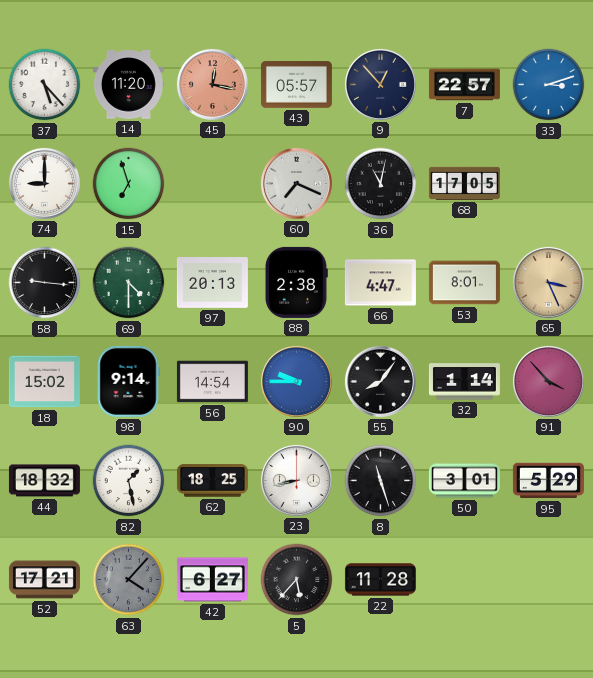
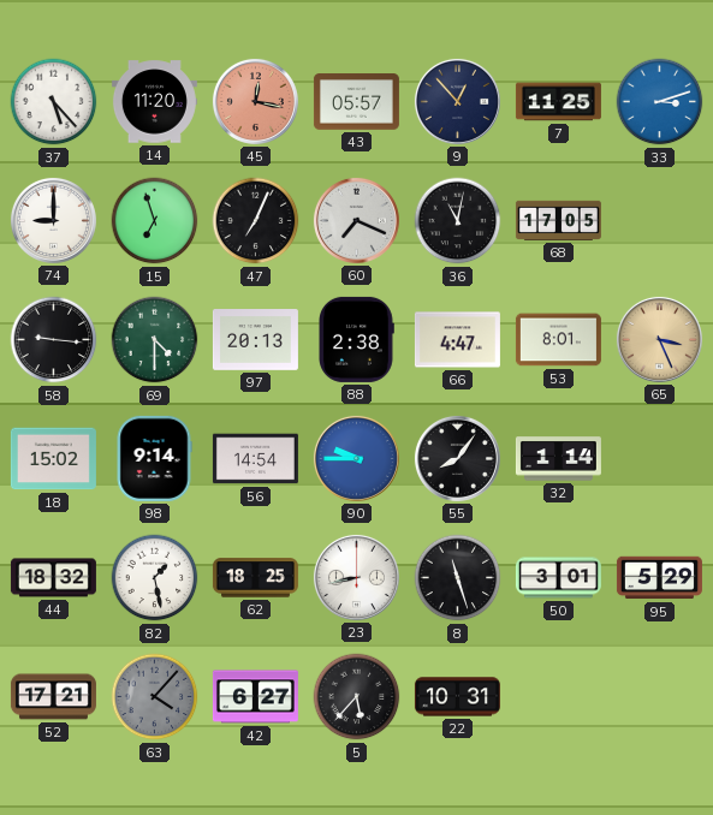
7: 22:57 -> 11:25
47: none -> 7:04
91: 3:53 -> none
22: 11:28 -> 10:31
